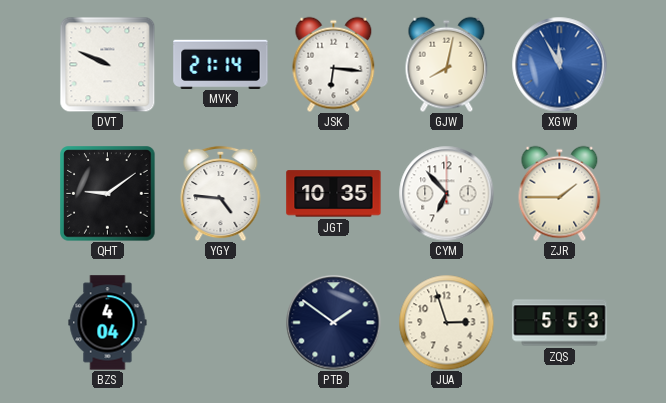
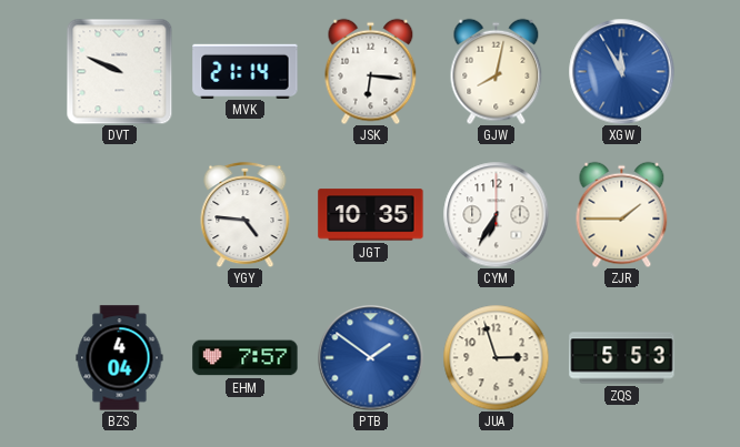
QHT: 9:09 -> none
CYM: 6:53 -> 6:35
EHM: none -> 7:57
PTB dial: navy -> blue
